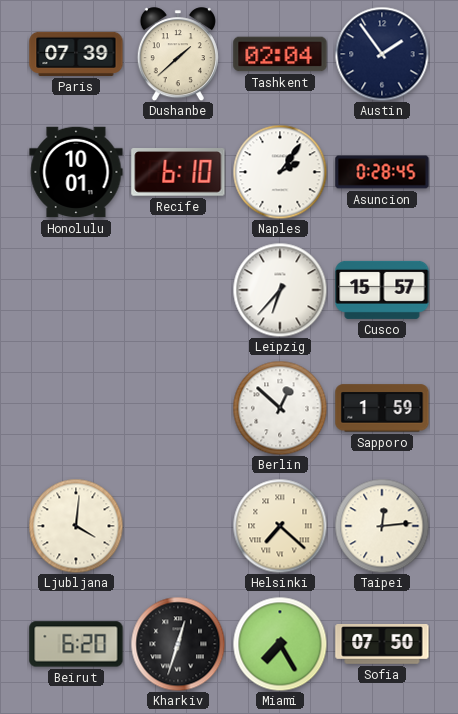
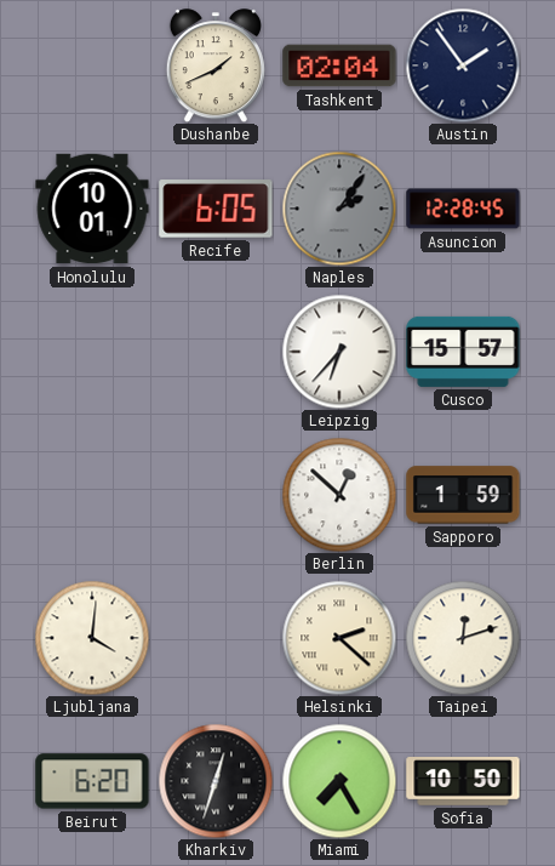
Paris: 07:39 -> none
Dushanbe: 1:38 -> 1:41
Recife: 6:10 -> 6:05
Naples dial: white -> grey
Asuncion: 0:28 -> 12:28
Helsinki: 7:22 -> 2:22
Taipei: 12:14 -> 12:12
Sofia: 07:50 -> 10:50
